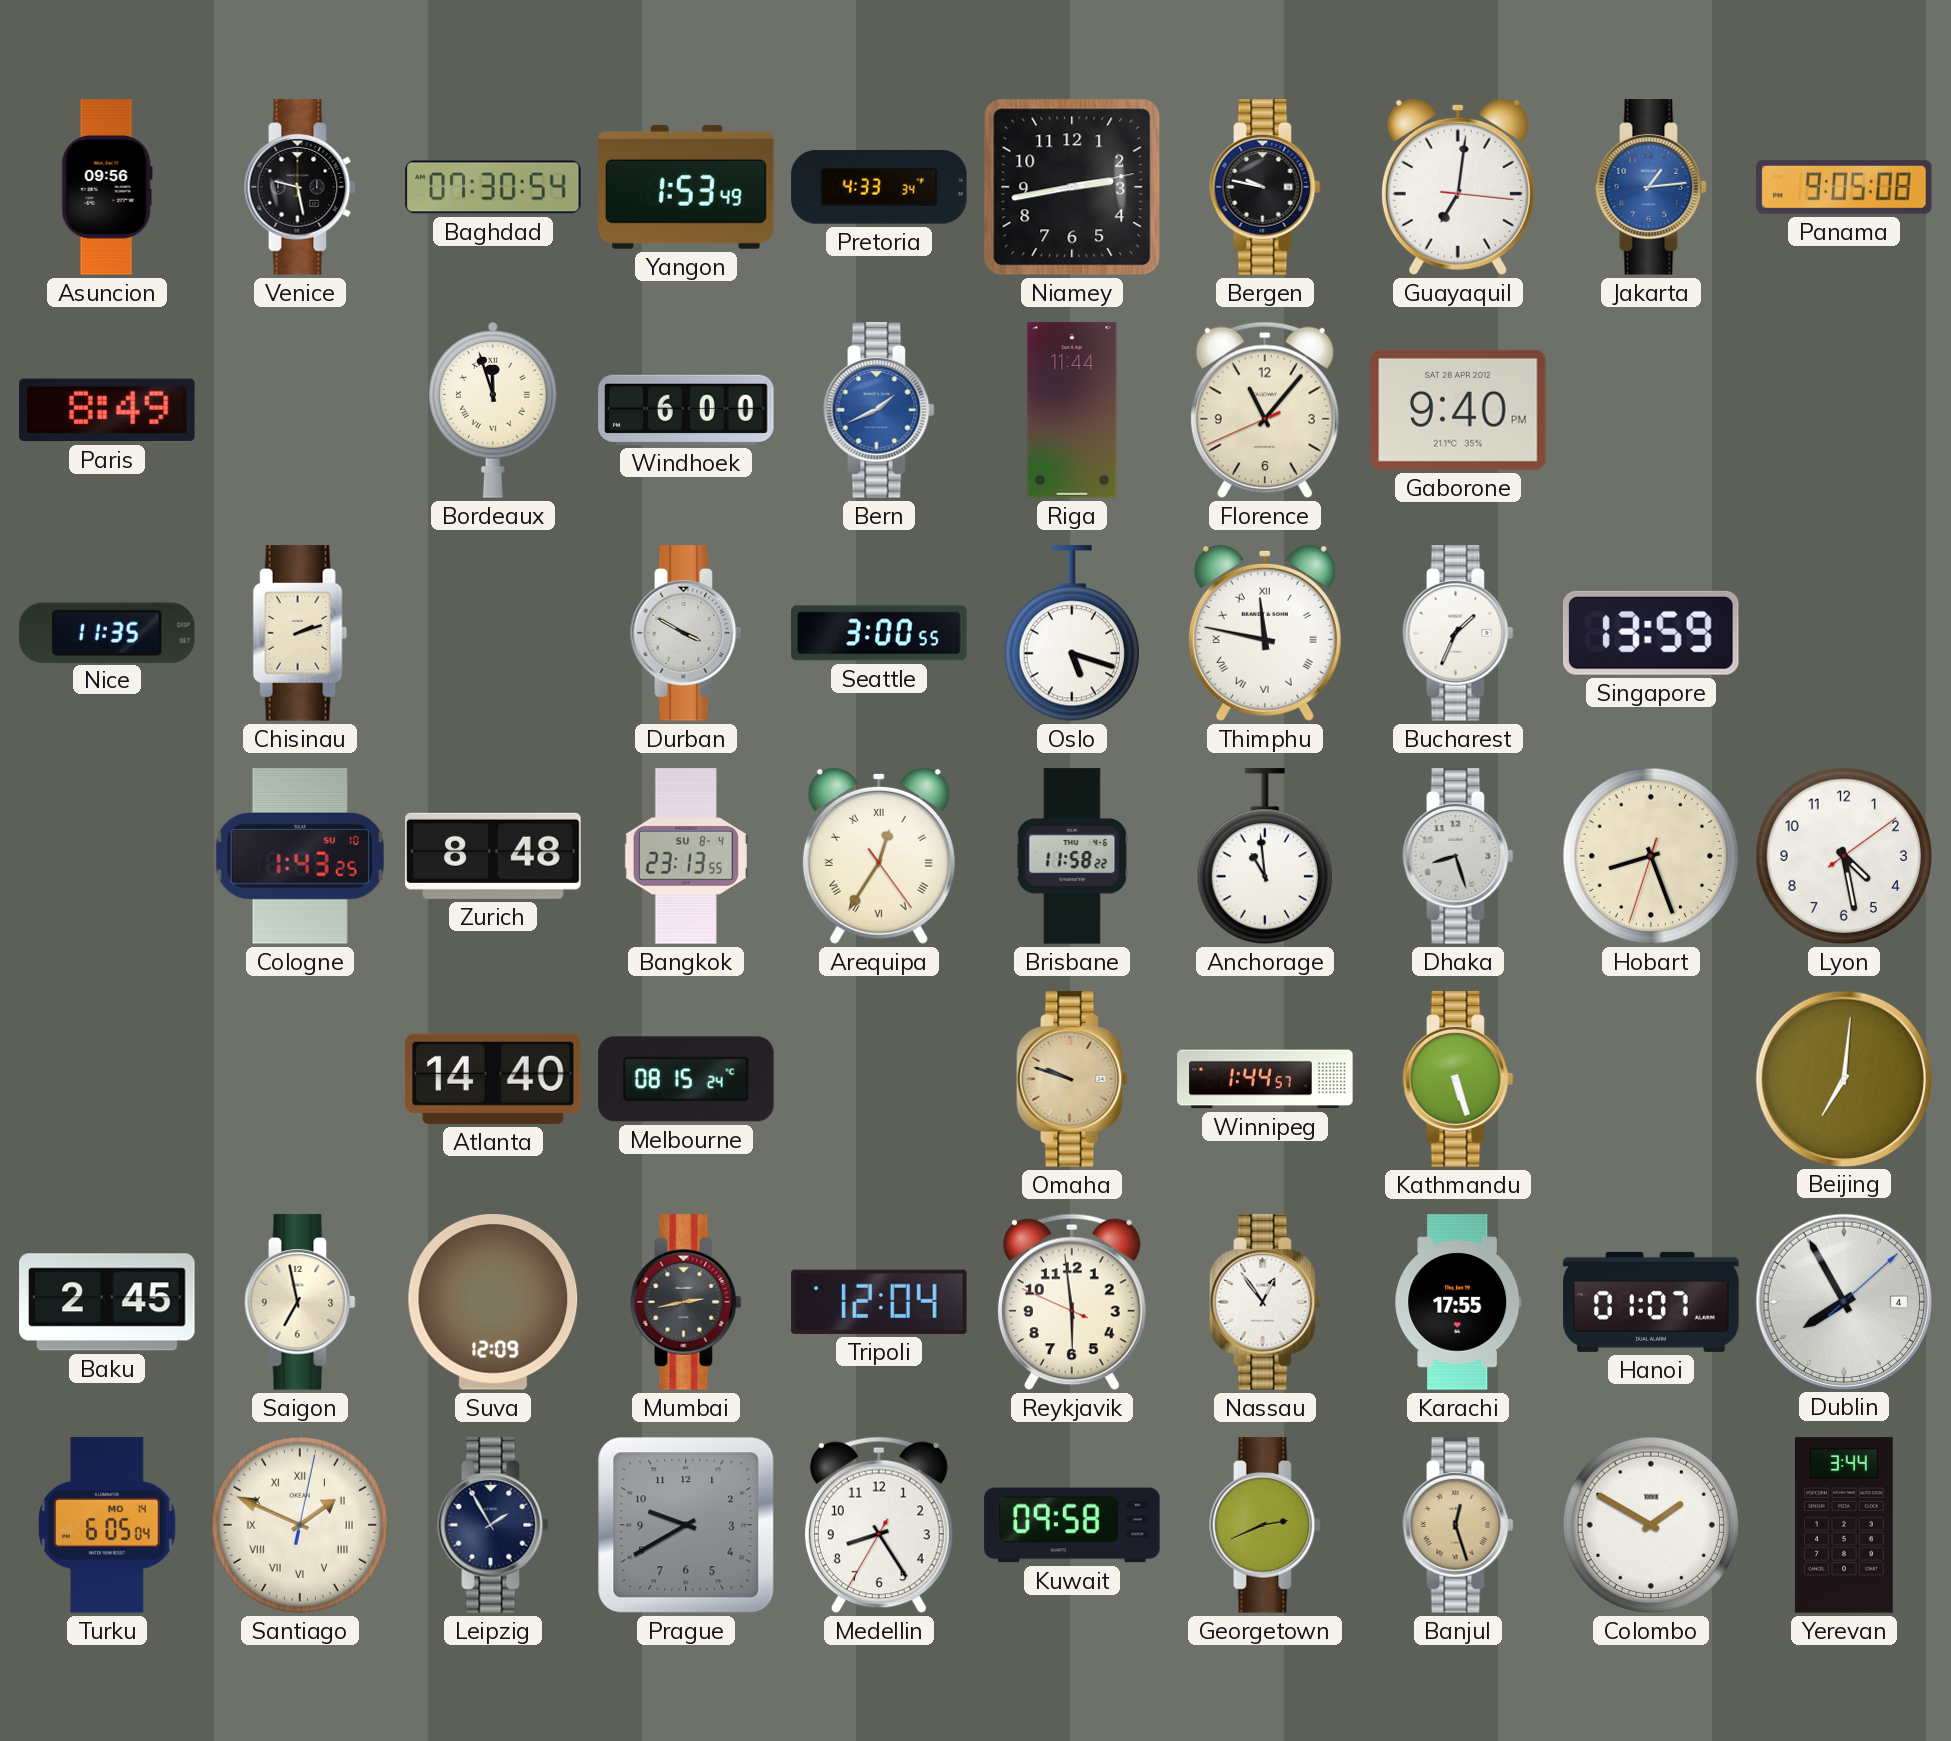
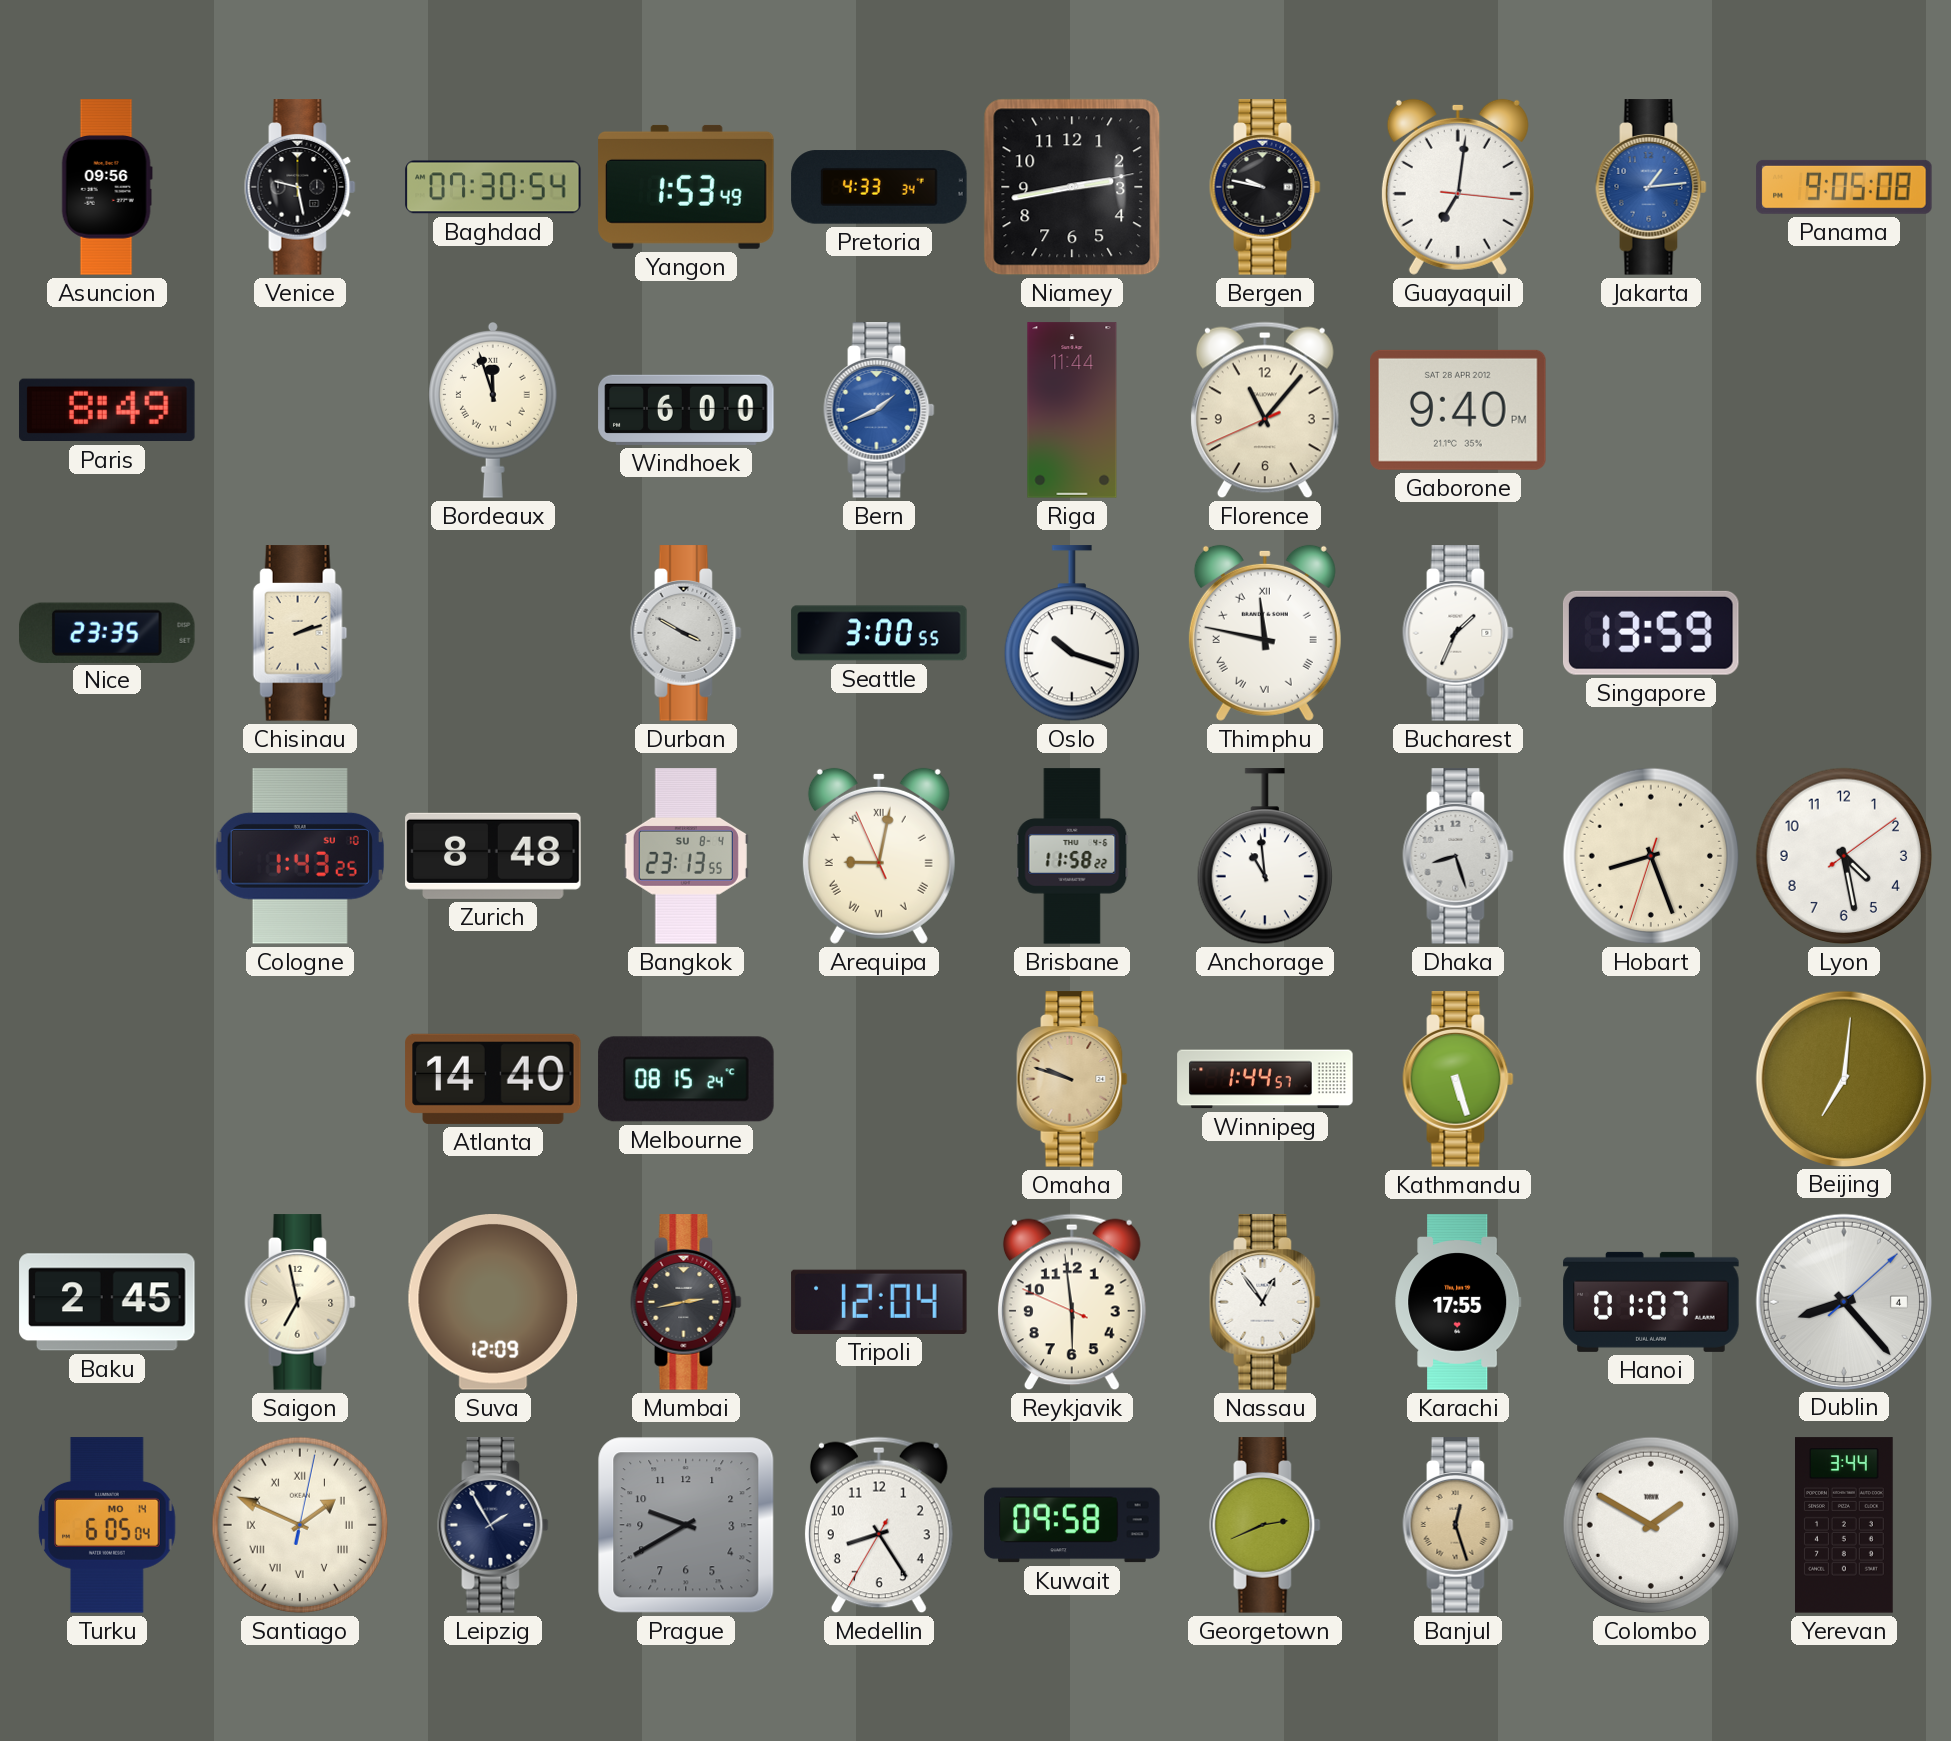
Nice: 11:35 -> 23:35
Oslo: 5:18 -> 10:18
Arequipa: 12:35 -> 9:01
Dublin: 7:55 -> 8:23
